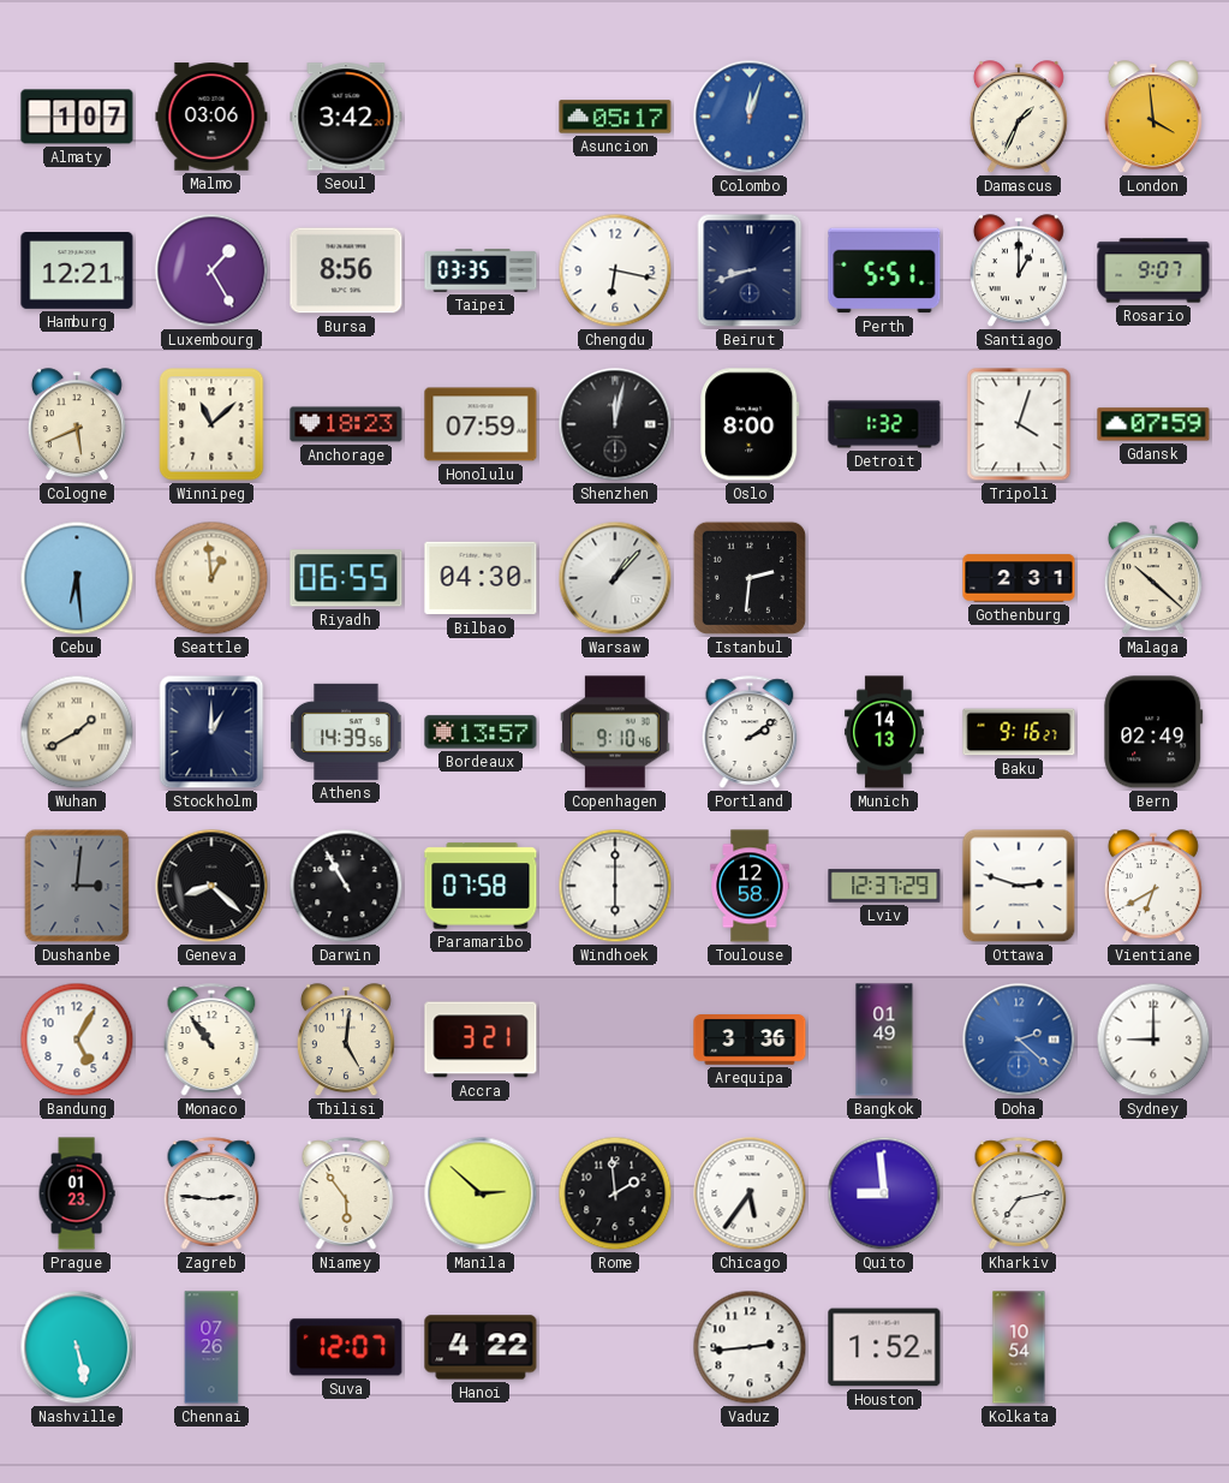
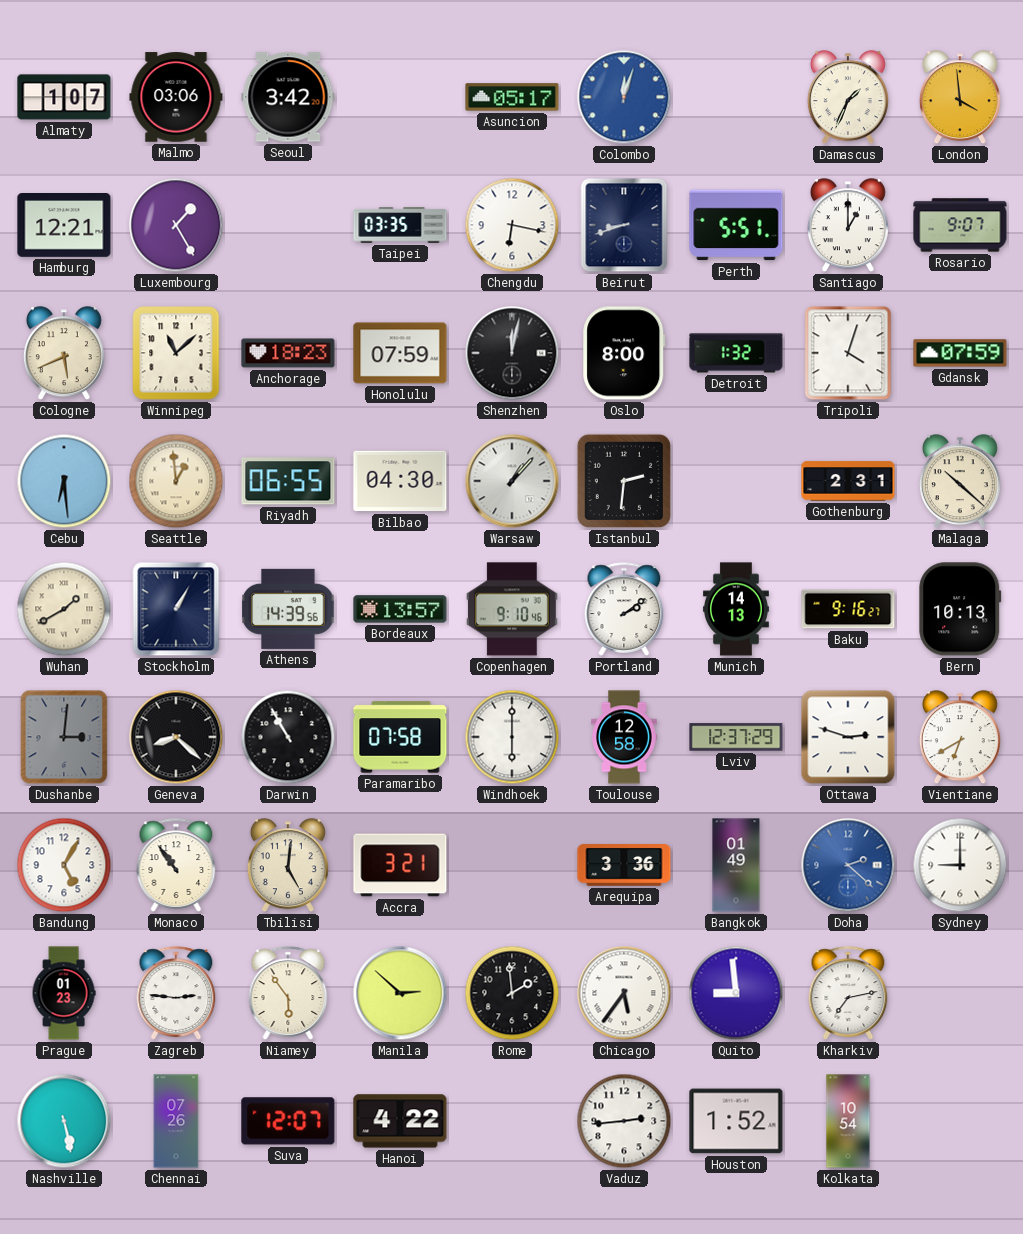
Bursa: 8:56 -> none
Stockholm: 1:00 -> 1:05
Bern: 02:49 -> 10:13
